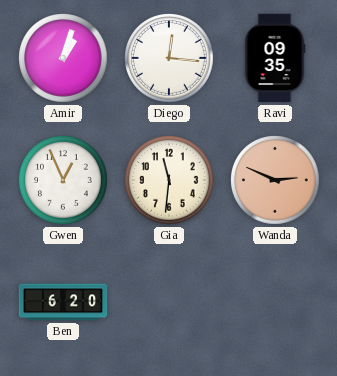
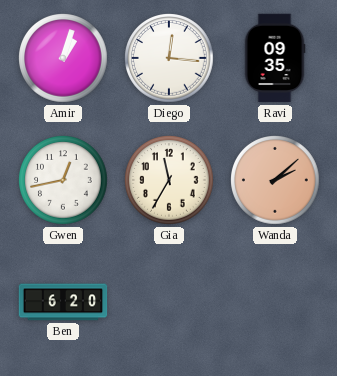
Gwen: 12:56 -> 12:43
Gia: 11:31 -> 11:35
Wanda: 2:49 -> 2:08
